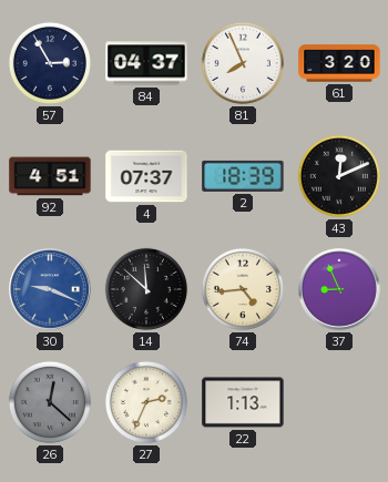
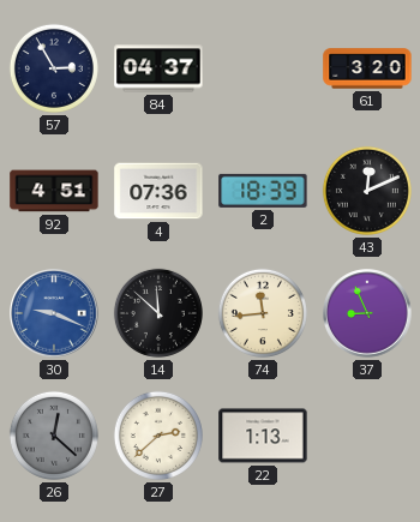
81: 7:56 -> none
4: 07:37 -> 07:36
74: 4:44 -> 11:44
27: 2:34 -> 2:38
